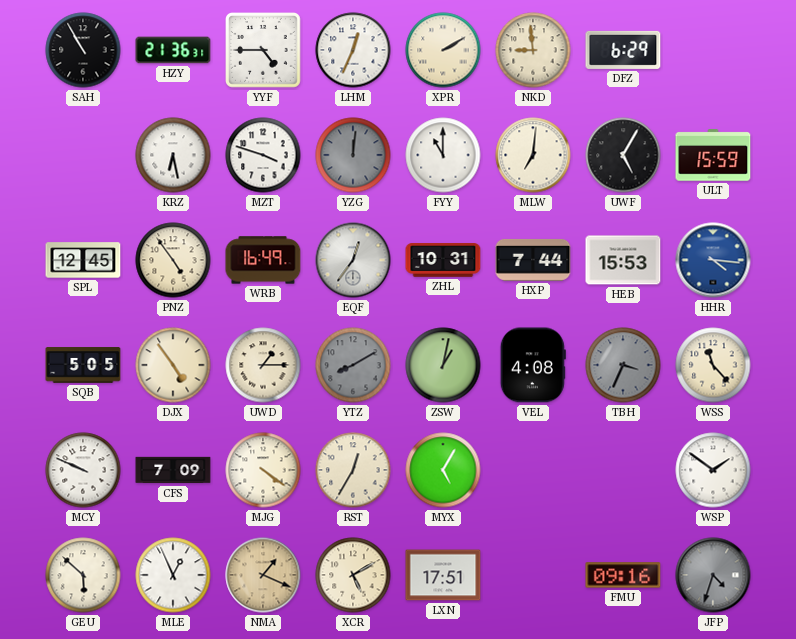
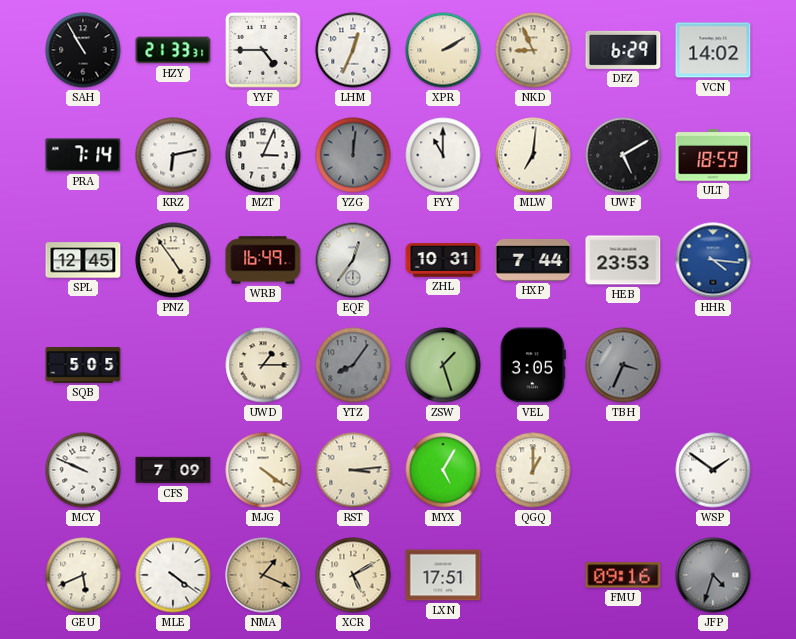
HZY: 21:36 -> 21:33
NKD: 8:59 -> 8:56
VCN: none -> 14:02
PRA: none -> 7:14
KRZ: 6:28 -> 6:13
MZT: 3:48 -> 3:04
UWF: 5:05 -> 5:10
ULT: 15:59 -> 18:59
HEB: 15:53 -> 23:53
DJX: 4:54 -> none
YTZ: 8:10 -> 8:06
ZSW: 1:02 -> 1:27
VEL: 4:08 -> 3:05
WSS: 11:23 -> none
RST: 12:35 -> 3:14
QGQ: none -> 1:00
GEU: 5:52 -> 5:41
MLE: 12:56 -> 4:21
